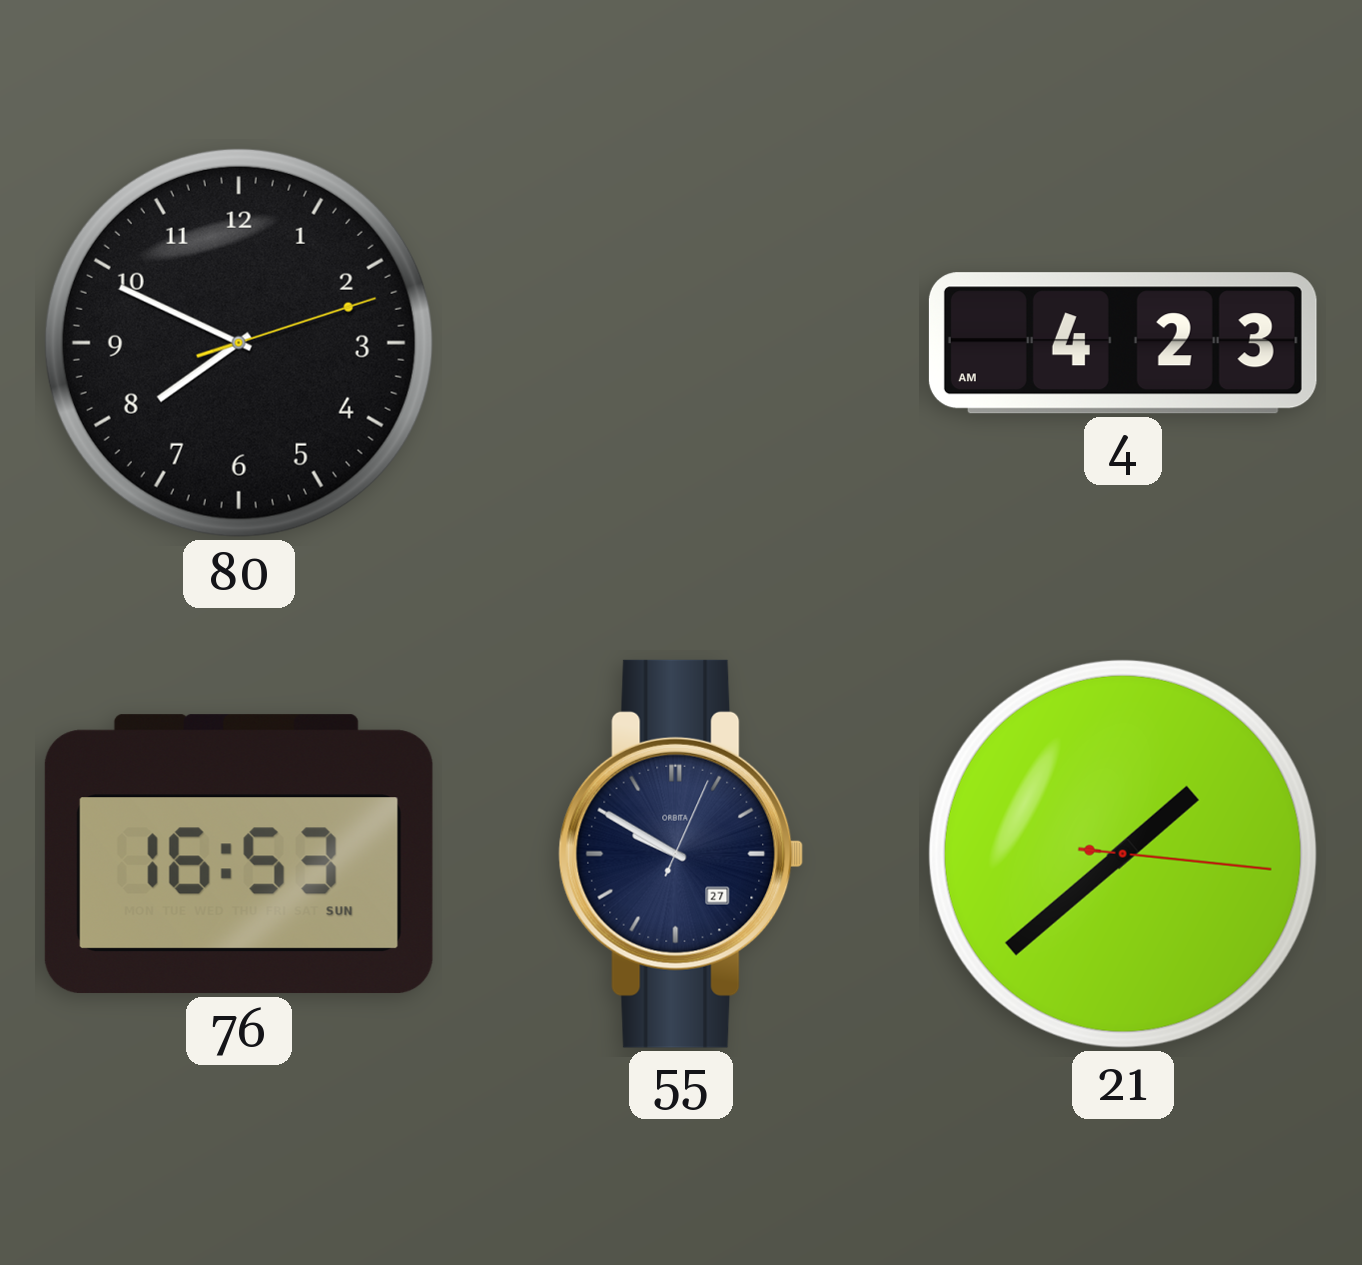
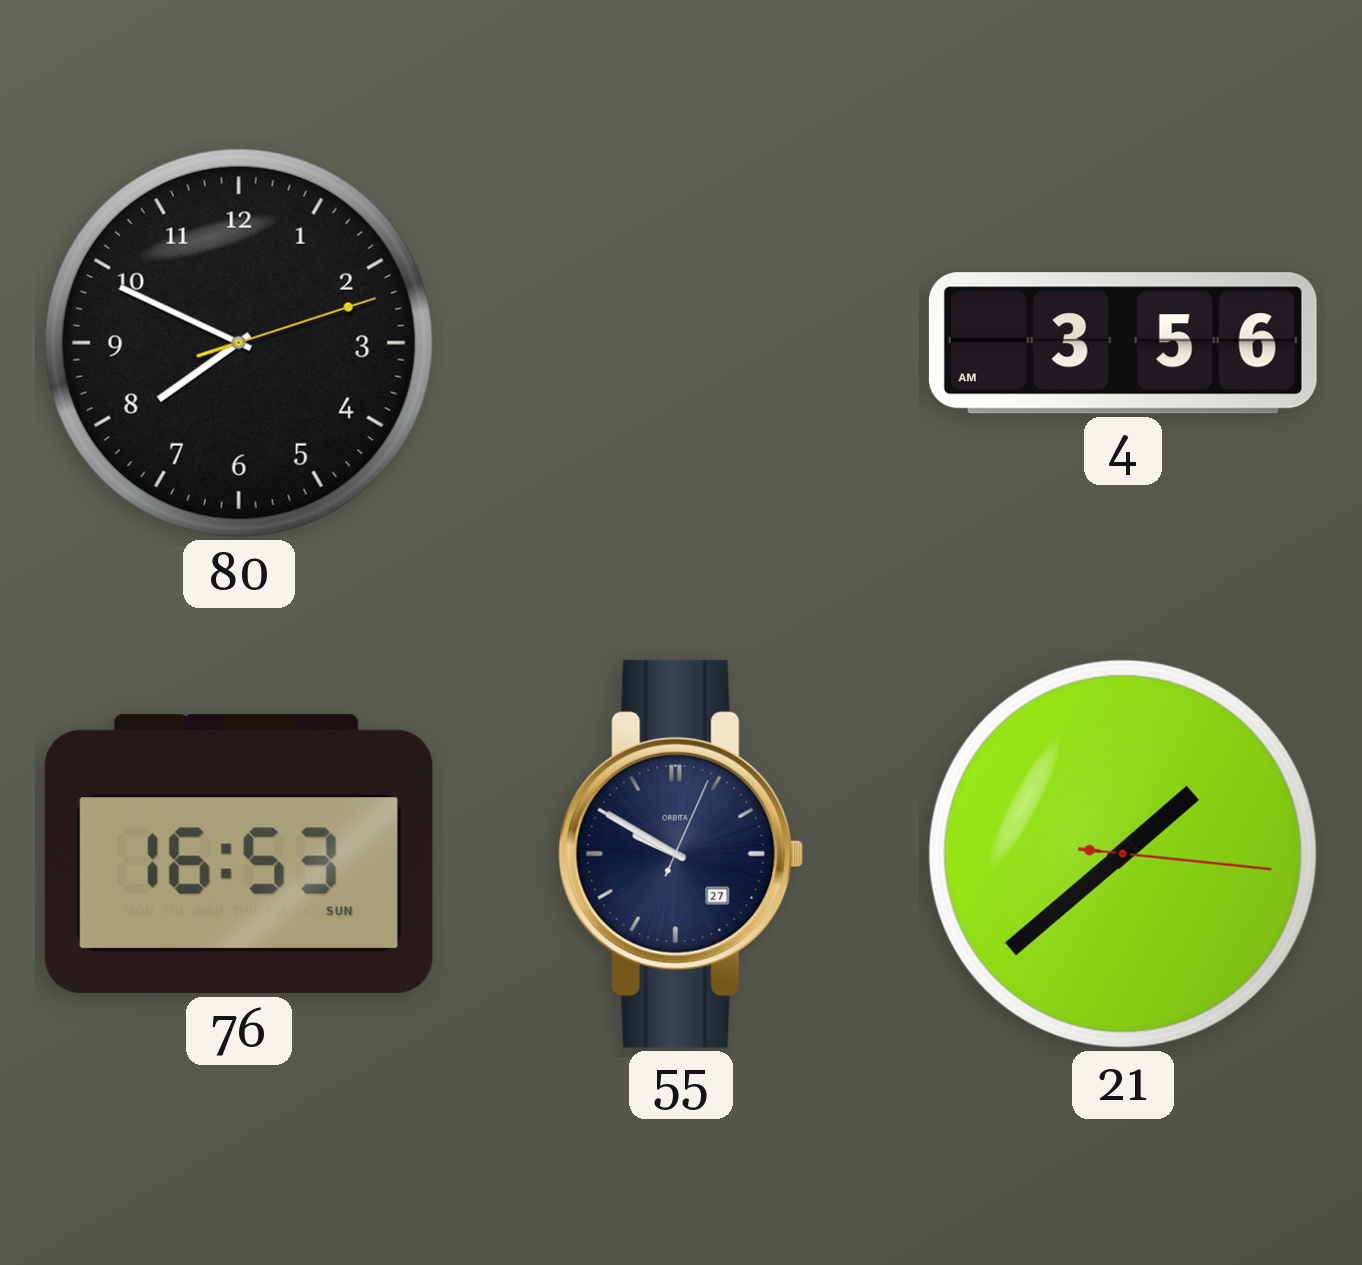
4: 4:23 -> 3:56
